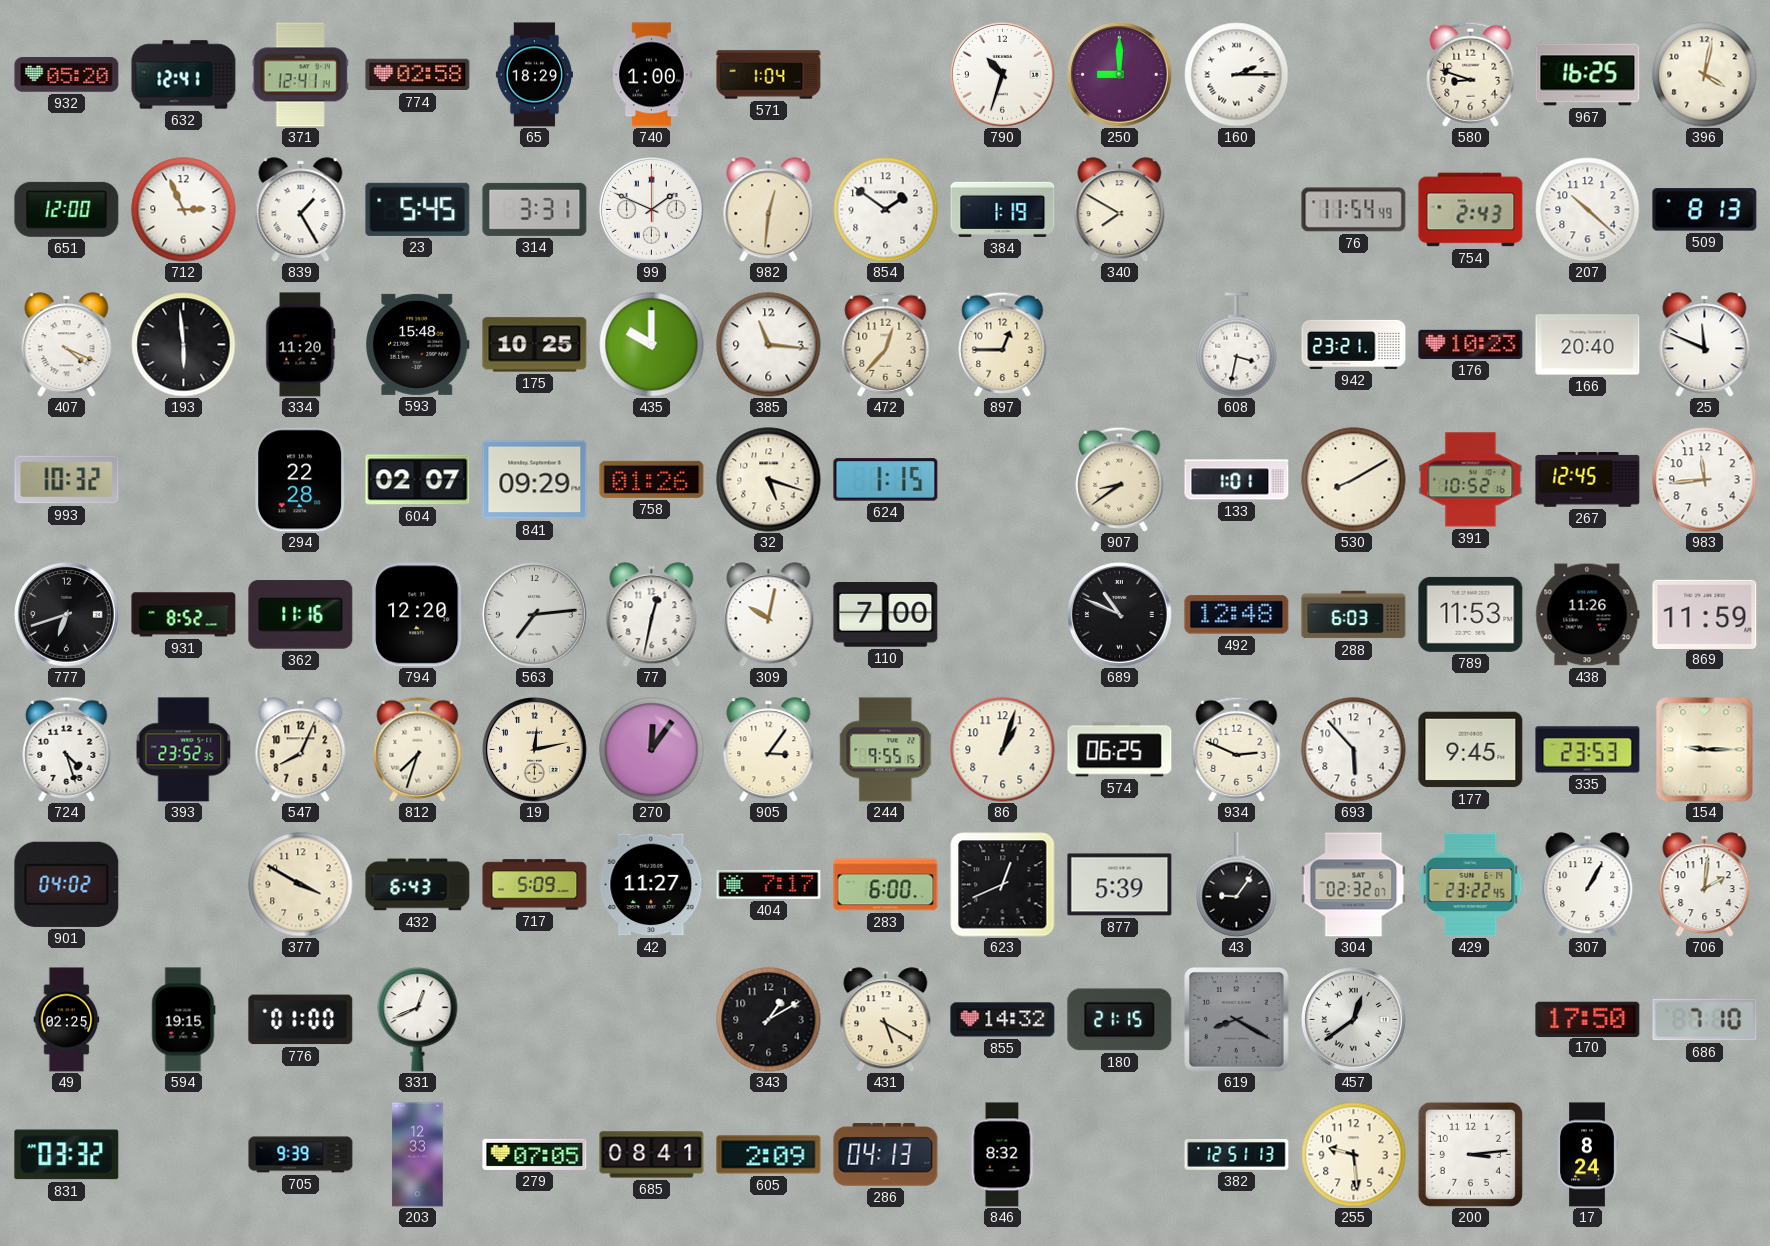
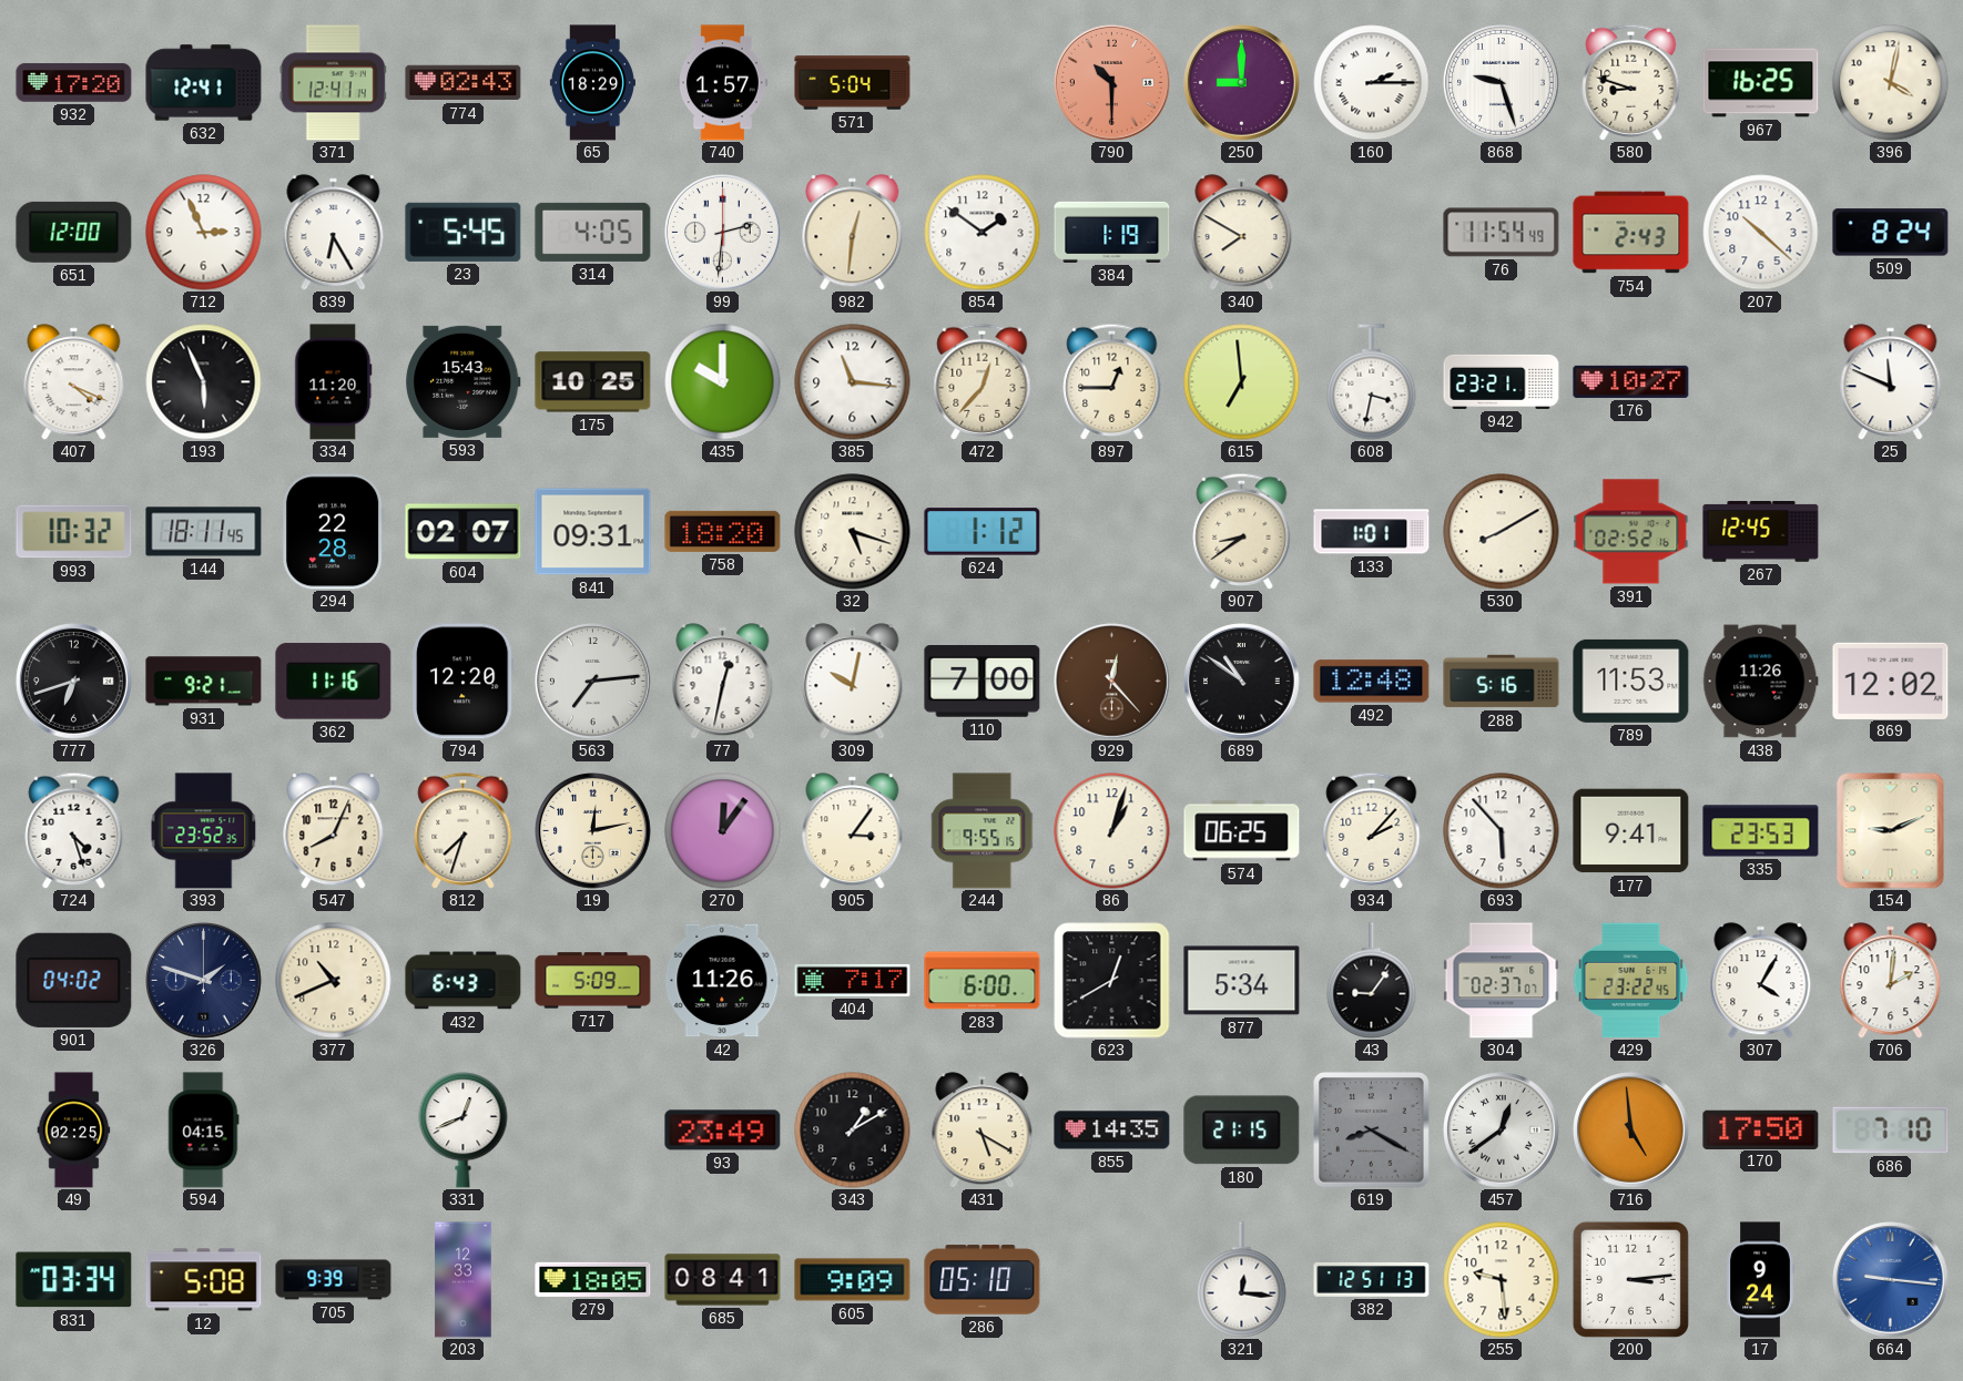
932: 05:20 -> 17:20
774: 02:58 -> 02:43
740: 1:00 -> 1:57
571: 1:04 -> 5:04
790: 10:33 -> 10:30
790 dial: white -> salmon
868: none -> 9:27
839: 1:25 -> 6:25
314: 3:31 -> 4:05
99: 1:49 -> 2:31
509: 8:13 -> 8:24
193: 5:59 -> 5:56
593: 15:48 -> 15:43
615: none -> 6:59
176: 10:23 -> 10:27
166: 20:40 -> none
144: none -> 18:11
841: 09:29 -> 09:31
758: 01:26 -> 18:20
624: 1:15 -> 1:12
391: 10:52 -> 02:52
983: 11:44 -> none
931: 8:52 -> 9:21
929: none -> 12:23
689: 10:49 -> 10:51
288: 6:03 -> 5:16
869: 11:59 -> 12:02
934: 2:49 -> 2:07
177: 9:45 -> 9:41
154: 9:15 -> 9:11
326: none -> 1:48
377: 3:50 -> 10:41
42: 11:27 -> 11:26
623: 12:41 -> 12:40
877: 5:39 -> 5:34
304: 02:32 -> 02:37
307: 1:05 -> 4:05
594: 19:15 -> 04:15
776: 01:00 -> none
93: none -> 23:49
855: 14:32 -> 14:35
716: none -> 4:59
831: 03:32 -> 03:34
12: none -> 5:08
279: 07:05 -> 18:05
605: 2:09 -> 9:09
286: 04:13 -> 05:10
846: 8:32 -> none
321: none -> 12:16
17: 8:24 -> 9:24
664: none -> 9:16
